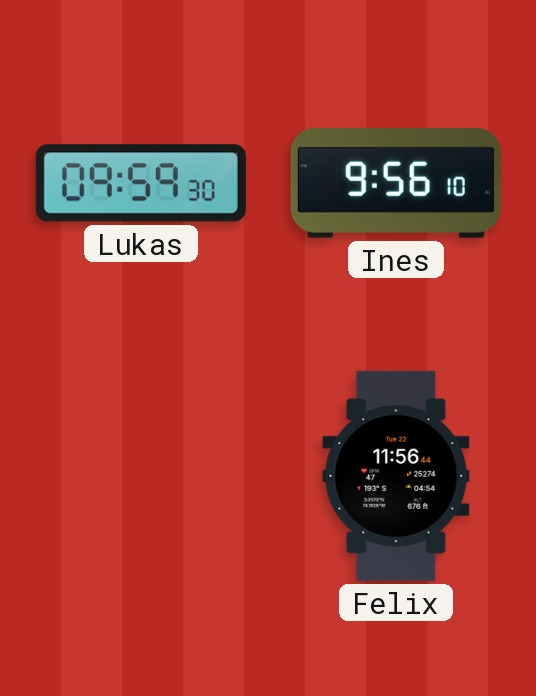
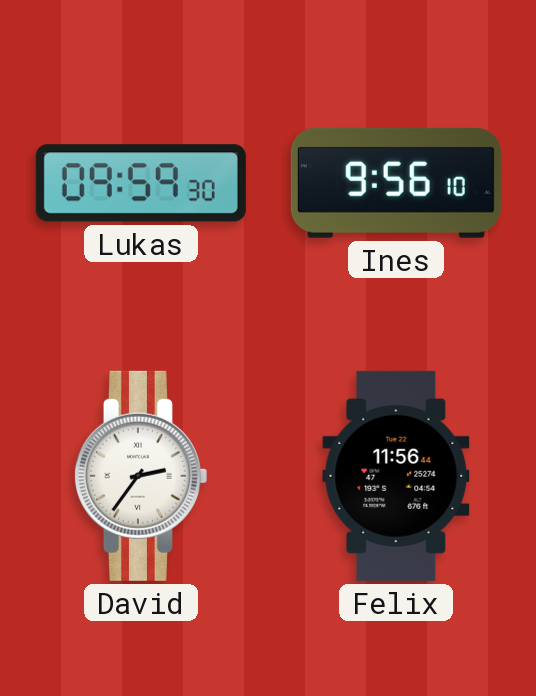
David: none -> 2:36
